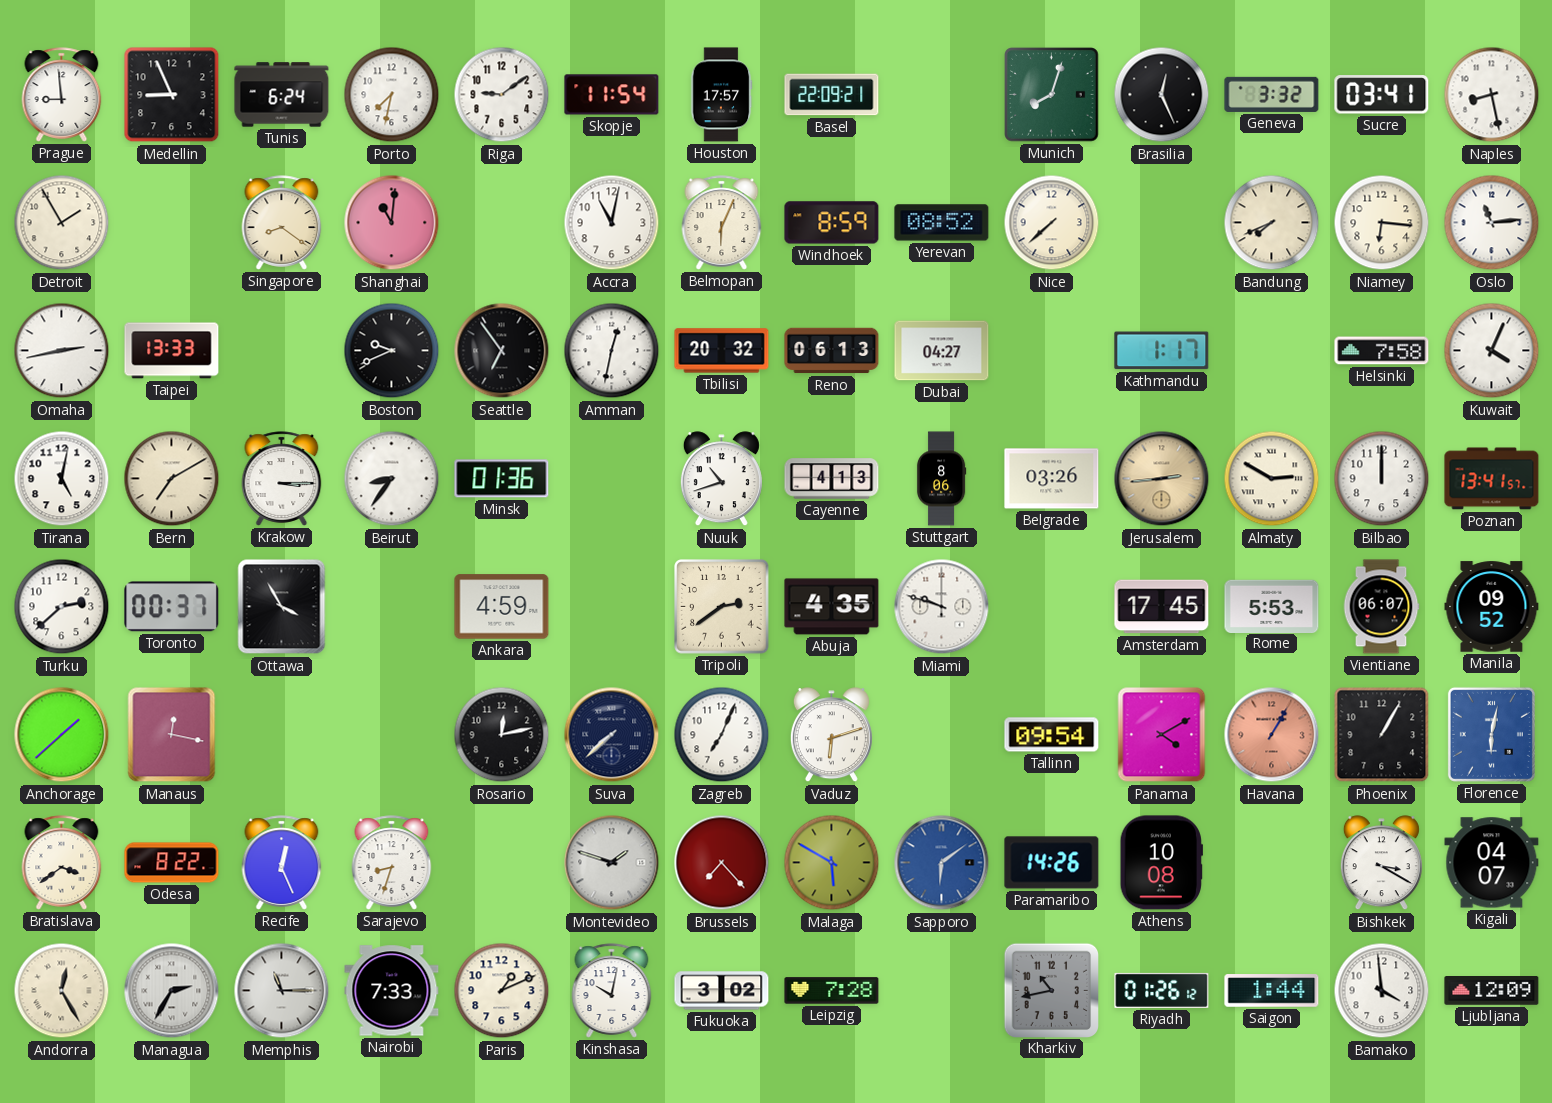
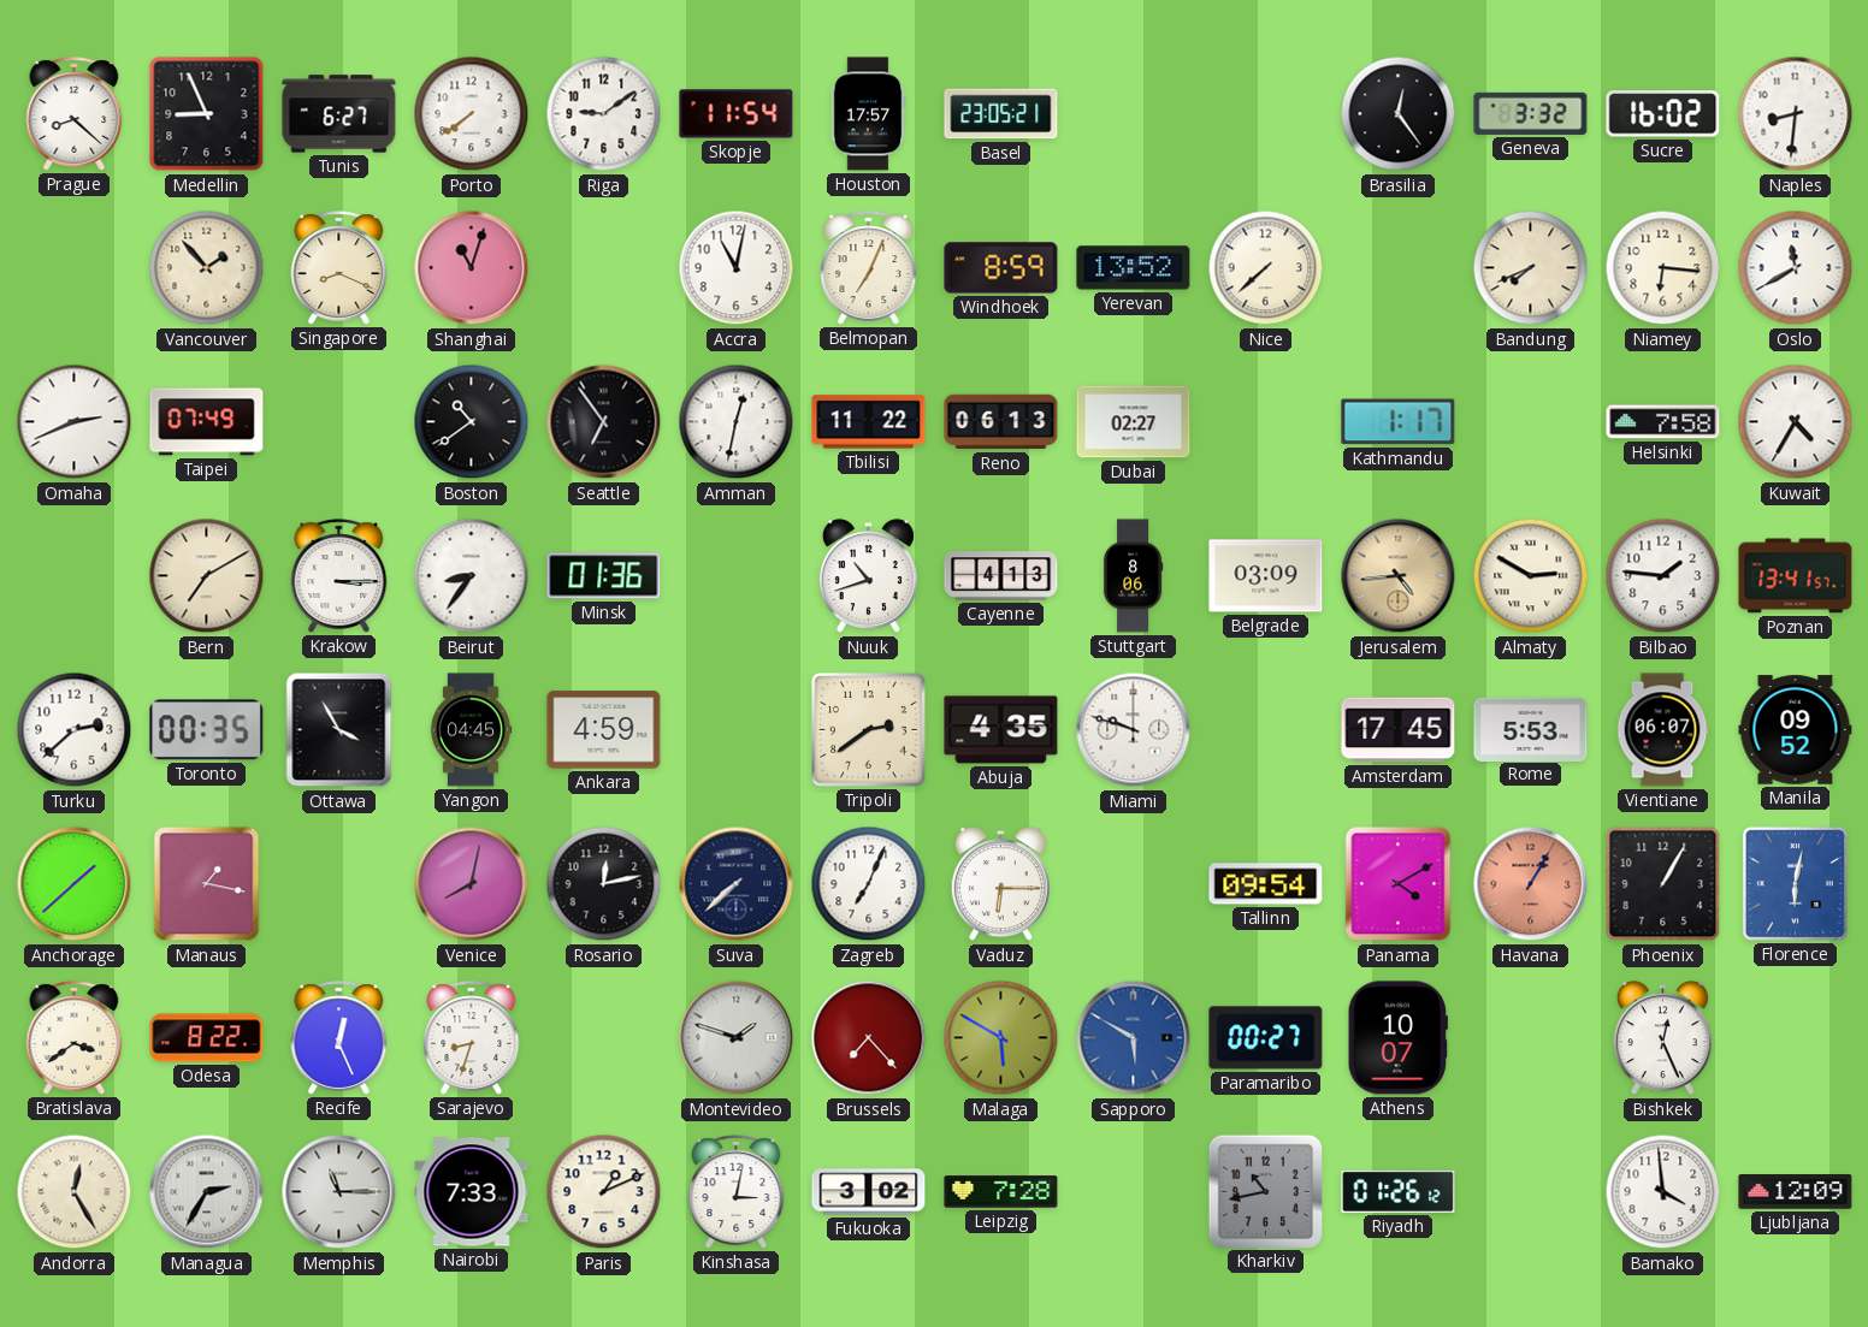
Prague: 8:59 -> 8:22
Tunis: 6:24 -> 6:27
Porto: 7:32 -> 7:39
Basel: 22:09 -> 23:05
Munich: 8:03 -> none
Brasilia: 12:26 -> 12:24
Sucre: 03:41 -> 16:02
Naples: 8:28 -> 8:31
Detroit: 1:55 -> none
Vancouver: none -> 1:53
Singapore: 8:21 -> 8:19
Shanghai: 11:01 -> 11:03
Belmopan: 6:04 -> 7:04
Yerevan: 08:52 -> 13:52
Oslo: 11:14 -> 11:40
Omaha: 2:43 -> 2:41
Taipei: 13:33 -> 07:49
Boston: 9:41 -> 10:39
Tbilisi: 20:32 -> 11:22
Dubai: 04:27 -> 02:27
Kuwait: 4:04 -> 4:35
Tirana: 5:02 -> none
Belgrade: 03:26 -> 03:09
Jerusalem: 2:44 -> 4:44
Bilbao: 12:00 -> 1:46
Toronto: 00:37 -> 00:35
Yangon: none -> 04:45
Manaus: 12:17 -> 1:17
Venice: none -> 8:02
Vaduz: 6:12 -> 6:15
Sapporo: 6:09 -> 5:50
Paramaribo: 14:26 -> 00:27
Athens: 10:08 -> 10:07
Bishkek: 3:20 -> 12:26
Kigali: 04:07 -> none
Kinshasa: 10:02 -> 3:02
Saigon: 1:44 -> none
